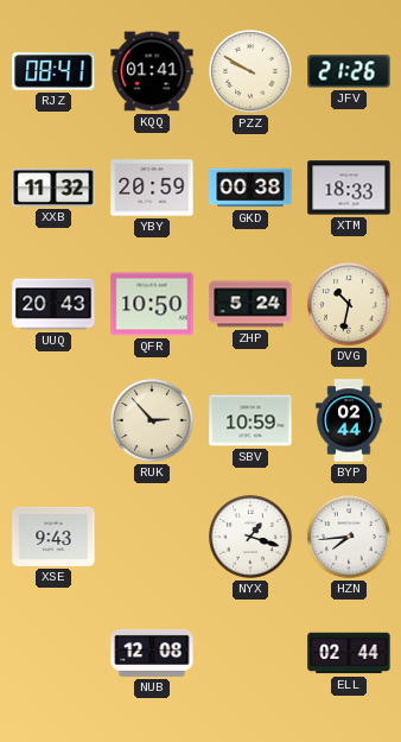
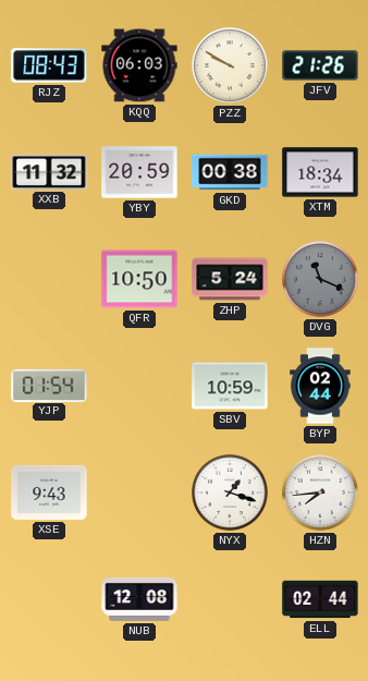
RJZ: 08:41 -> 08:43
KQQ: 01:41 -> 06:03
XTM: 18:33 -> 18:34
UUQ: 20:43 -> none
DVG: 10:32 -> 11:19
DVG dial: cream -> grey
YJP: none -> 01:54
RUK: 2:53 -> none
